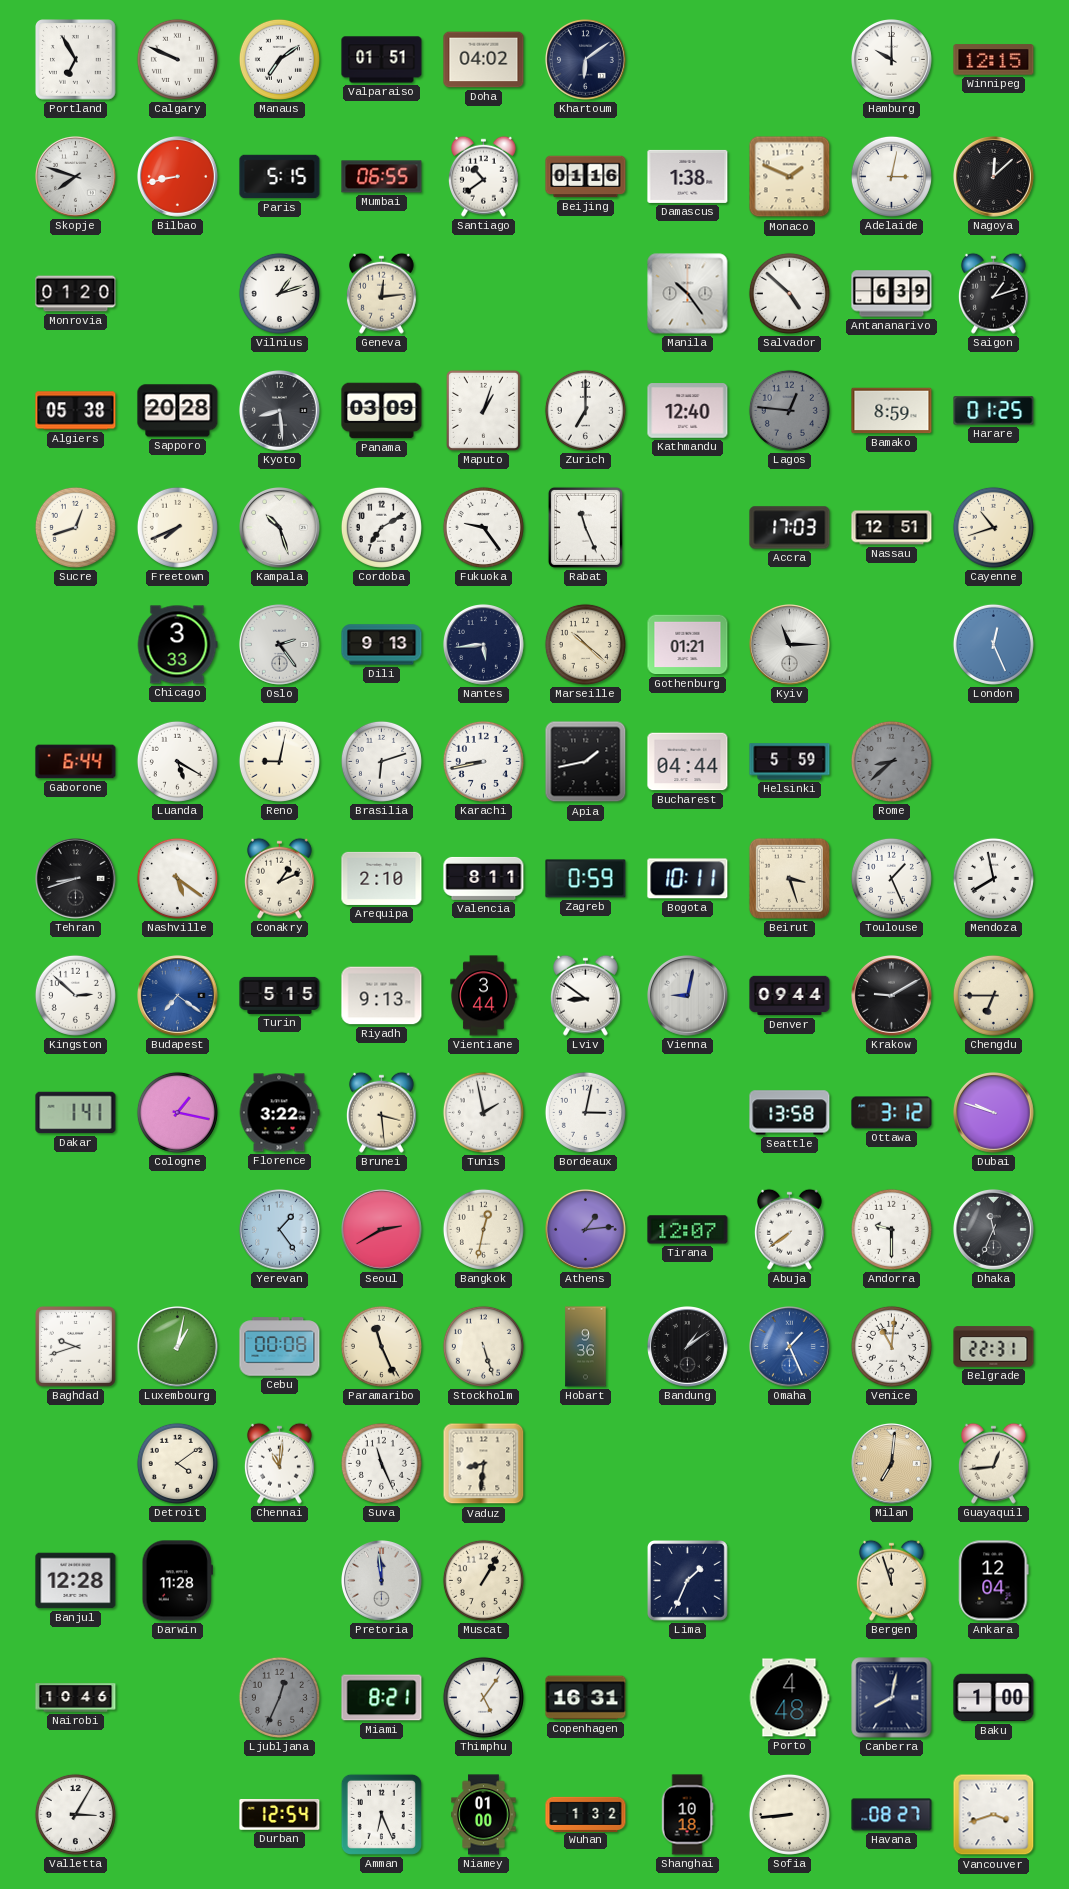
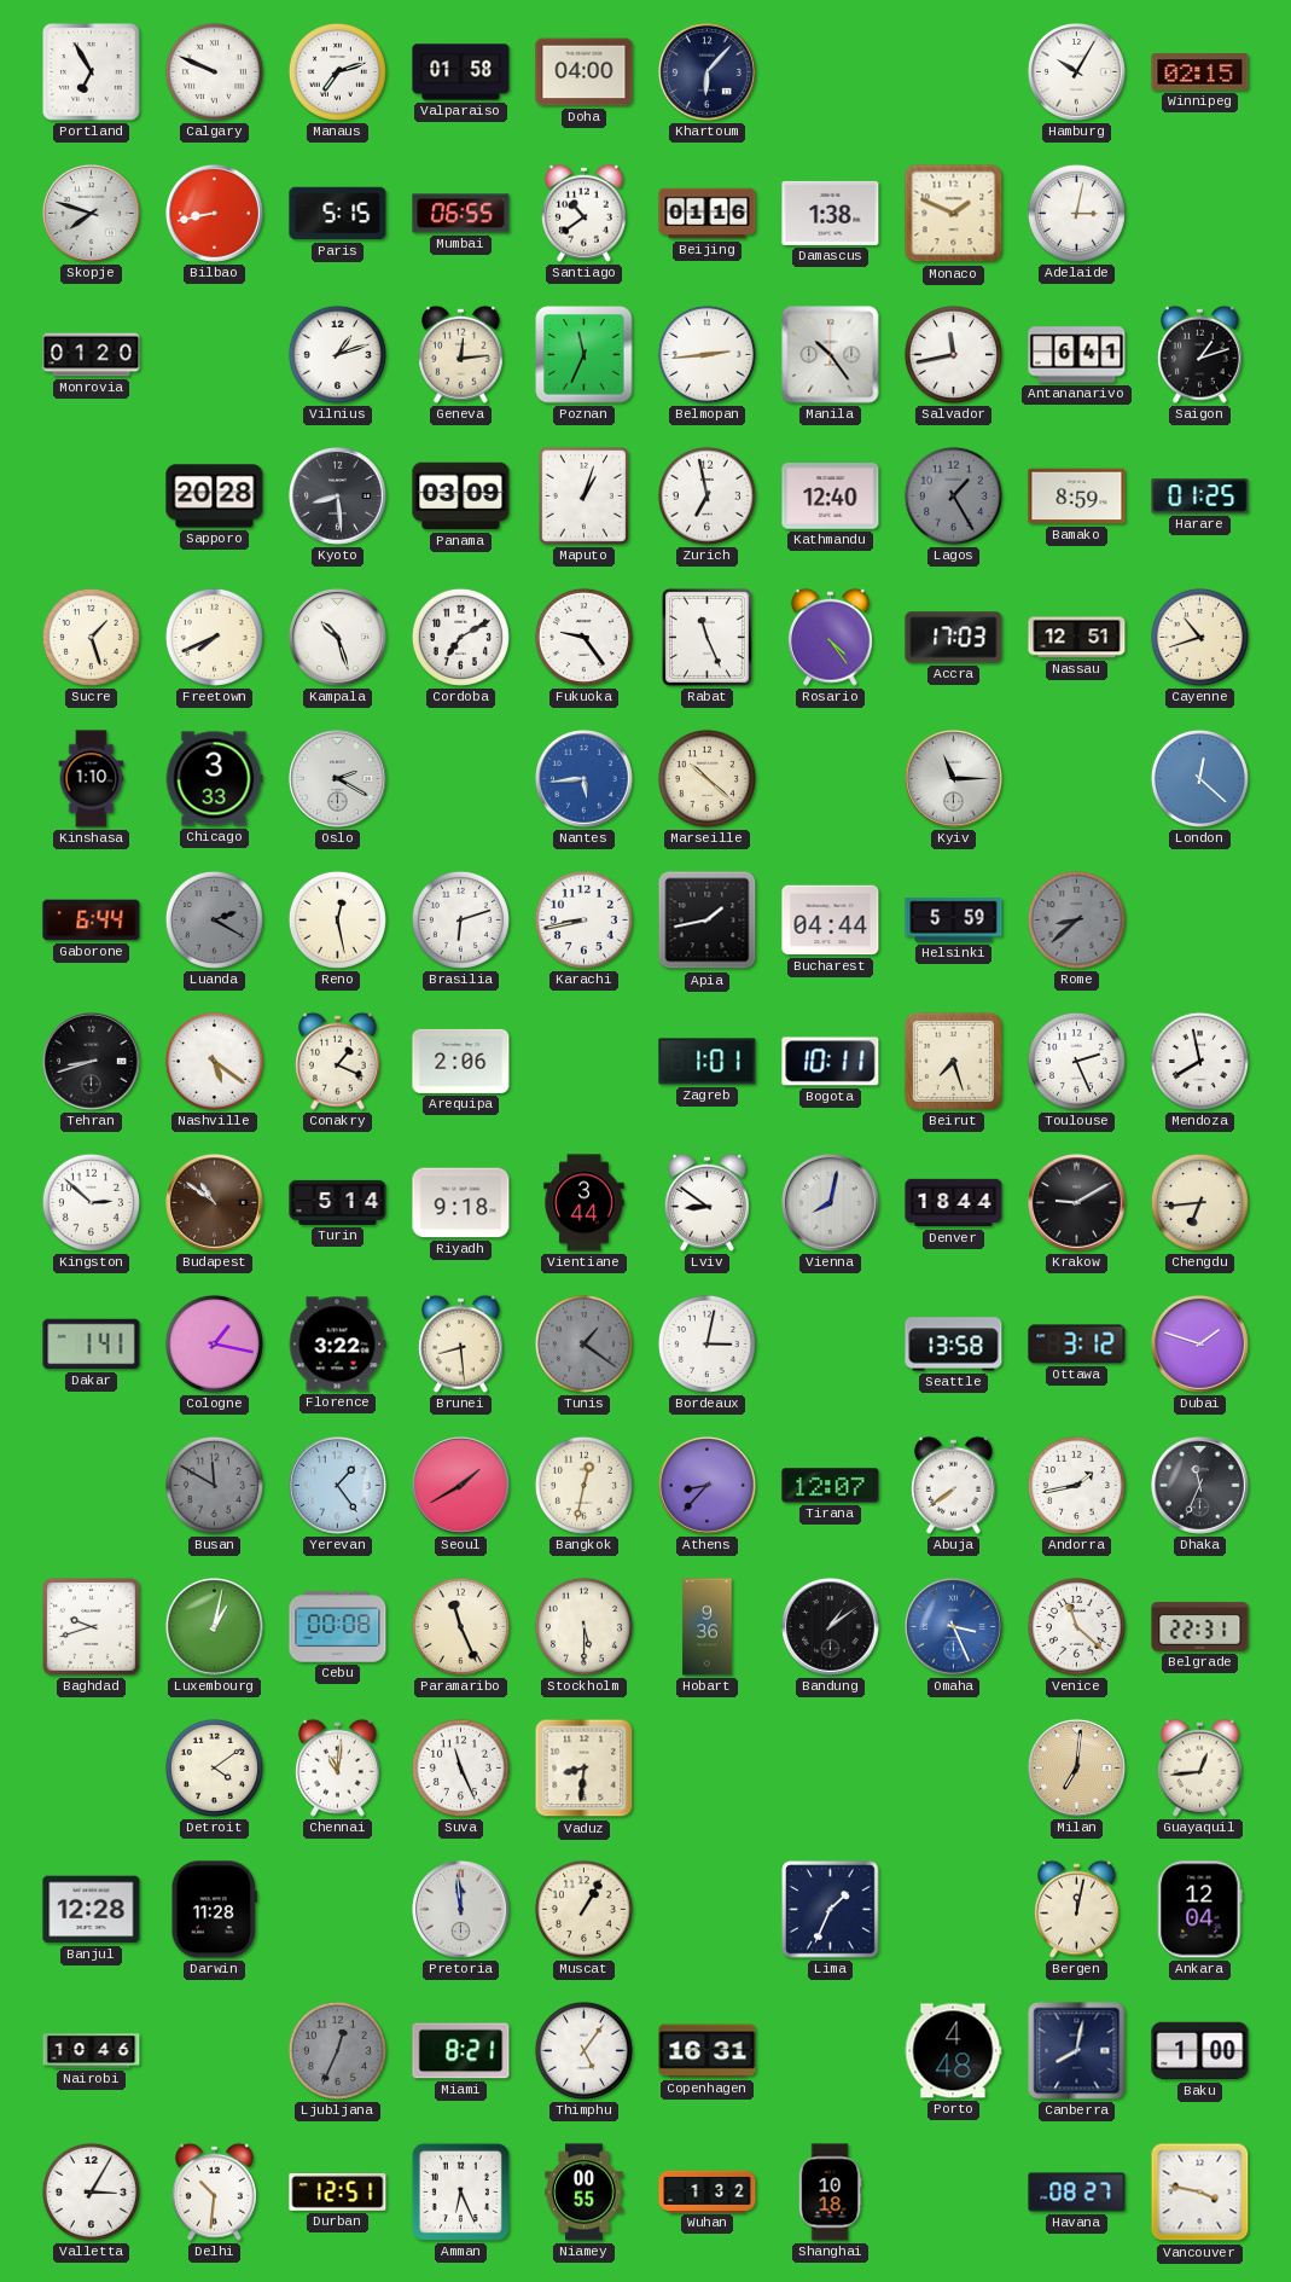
Manaus: 7:09 -> 7:12
Valparaiso: 01:51 -> 01:58
Doha: 04:02 -> 04:00
Khartoum: 6:09 -> 6:07
Hamburg: 10:00 -> 10:05
Winnipeg: 12:15 -> 02:15
Nagoya: 12:08 -> none
Poznan: none -> 11:34
Belmopan: none -> 2:44
Salvador: 4:52 -> 11:43
Antananarivo: 6:39 -> 6:41
Algiers: 05:38 -> none
Zurich: 7:00 -> 6:58
Lagos: 12:46 -> 1:25
Sucre: 12:42 -> 1:27
Rosario: none -> 4:24
Kinshasa: none -> 1:10
Oslo: 2:24 -> 2:20
Dili: 9:13 -> none
Nantes dial: navy -> blue
Gothenburg: 01:21 -> none
London: 12:26 -> 12:22
Luanda: 5:20 -> 2:20
Luanda dial: white -> grey
Reno: 9:02 -> 12:28
Conakry: 1:11 -> 1:19
Arequipa: 2:10 -> 2:06
Valencia: 8:11 -> none
Zagreb: 0:59 -> 1:01
Beirut: 3:27 -> 7:27
Toulouse: 1:26 -> 2:26
Budapest: 7:21 -> 10:51
Budapest dial: blue -> brown
Turin: 5:15 -> 5:14
Riyadh: 9:13 -> 9:18
Vienna: 9:02 -> 8:02
Denver: 09:44 -> 18:44
Chengdu: 6:45 -> 6:44
Brunei: 3:29 -> 8:29
Tunis: 1:58 -> 1:21
Tunis dial: white -> grey
Dubai: 9:48 -> 1:48
Busan: none -> 11:50
Seoul: 2:40 -> 1:40
Athens: 1:14 -> 8:37
Andorra: 9:30 -> 1:43
Stockholm: 5:27 -> 5:30
Omaha: 1:26 -> 3:26
Venice: 11:01 -> 11:22
Bergen: 11:57 -> 12:02
Delhi: none -> 10:31
Durban: 12:54 -> 12:51
Niamey: 01:00 -> 00:55
Sofia: 8:44 -> none
Vancouver: 3:42 -> 3:47
